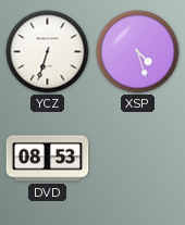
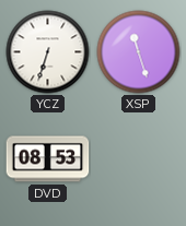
XSP: 4:27 -> 11:27
